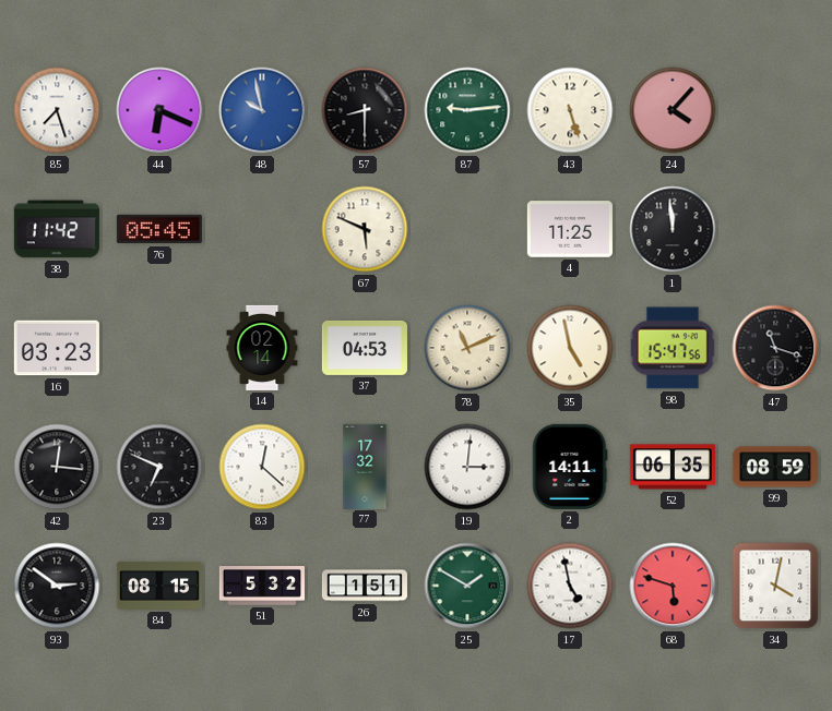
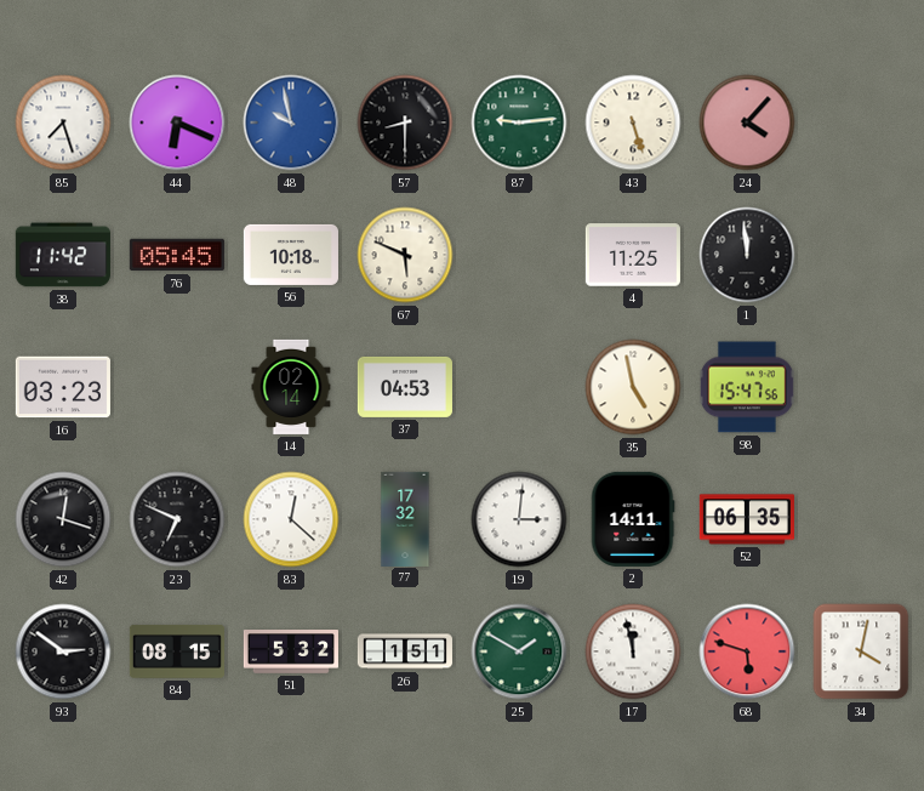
56: none -> 10:18
78: 11:11 -> none
47: 11:18 -> none
42: 12:16 -> 12:18
99: 08:59 -> none
17: 4:58 -> 11:58
